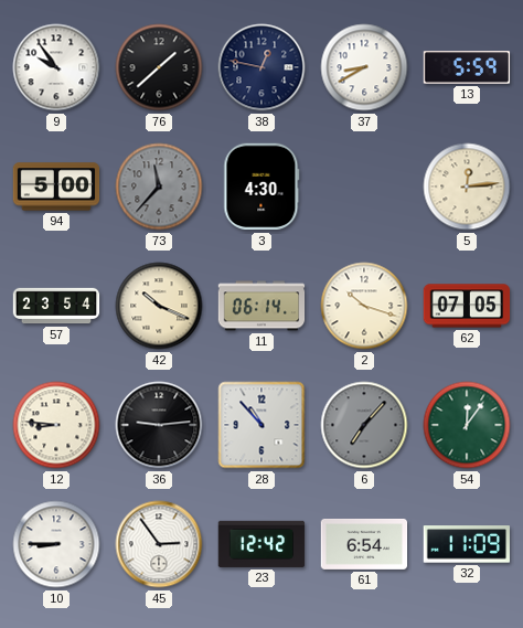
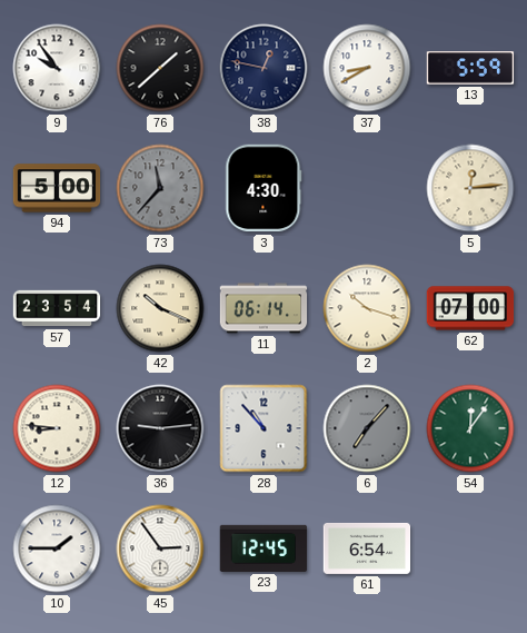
62: 07:05 -> 07:00
10: 8:45 -> 1:45
23: 12:42 -> 12:45
32: 11:09 -> none
